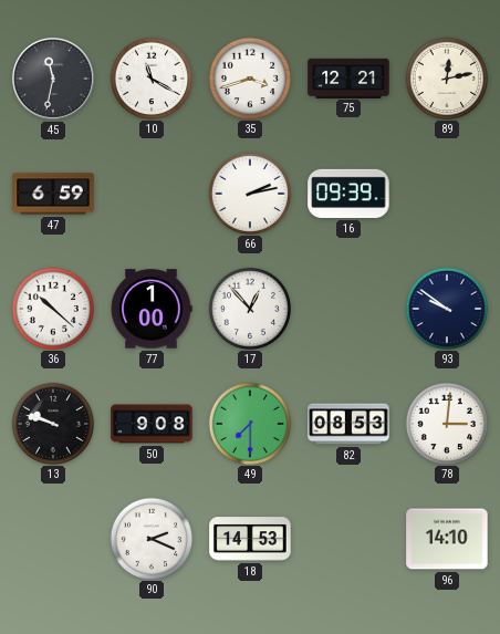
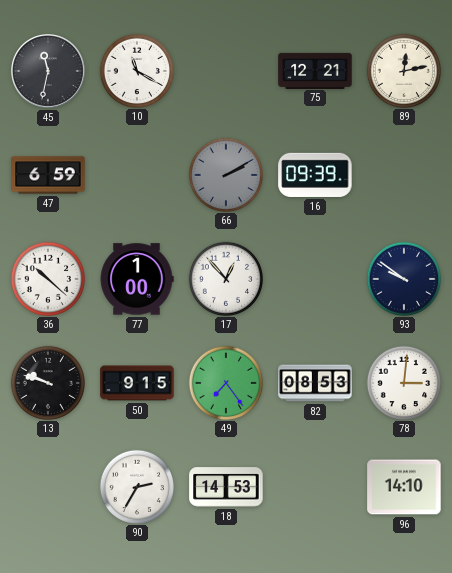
35: 3:42 -> none
66: 2:13 -> 2:10
66 dial: white -> grey
50: 9:08 -> 9:15
49: 7:30 -> 7:24
90: 2:19 -> 2:35
